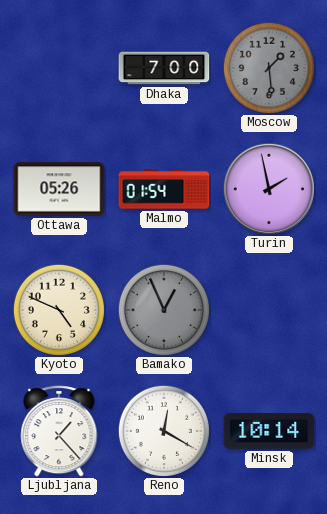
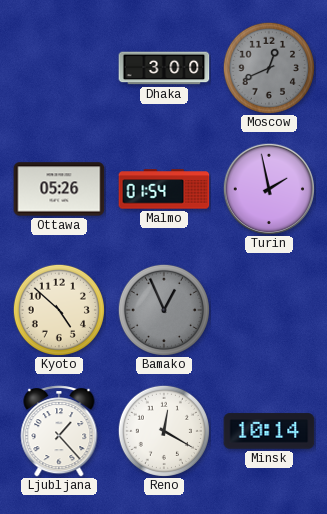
Dhaka: 7:00 -> 3:00
Moscow: 1:29 -> 12:41
Kyoto: 4:49 -> 4:52
